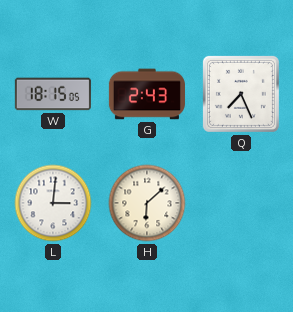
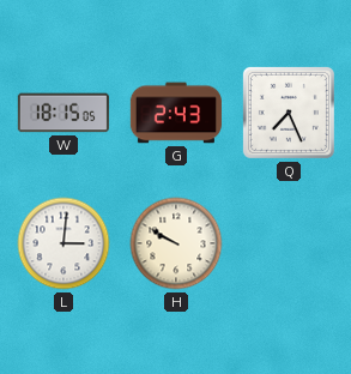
H: 6:08 -> 9:50
